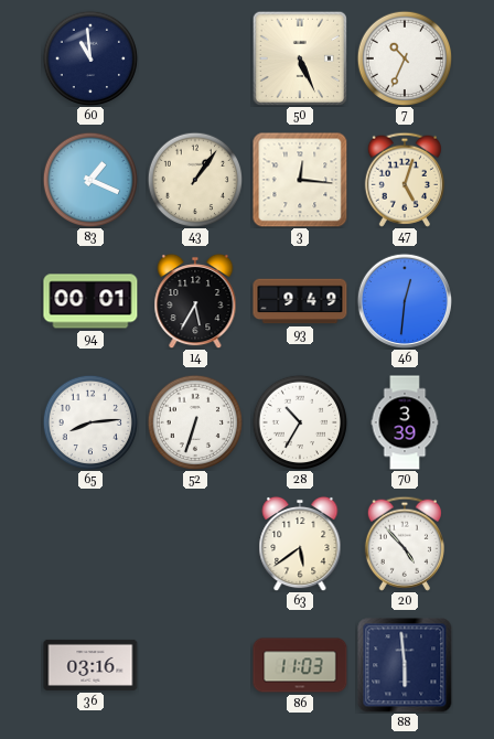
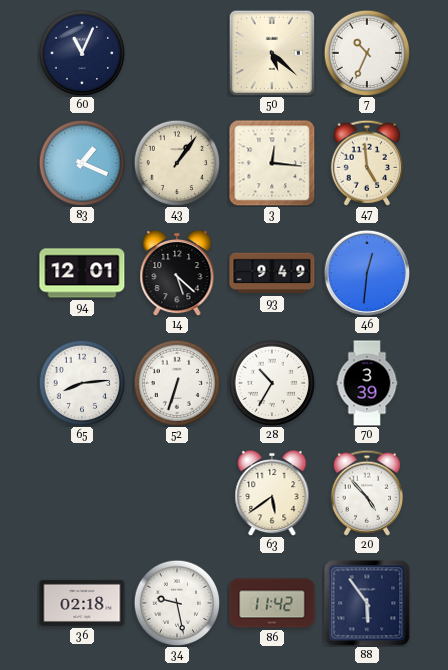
60: 10:59 -> 11:04
50: 5:26 -> 5:22
47: 5:03 -> 4:59
94: 00:01 -> 12:01
14: 5:35 -> 5:22
36: 03:16 -> 02:18
34: none -> 9:28
86: 11:03 -> 11:42
88: 5:59 -> 5:54
